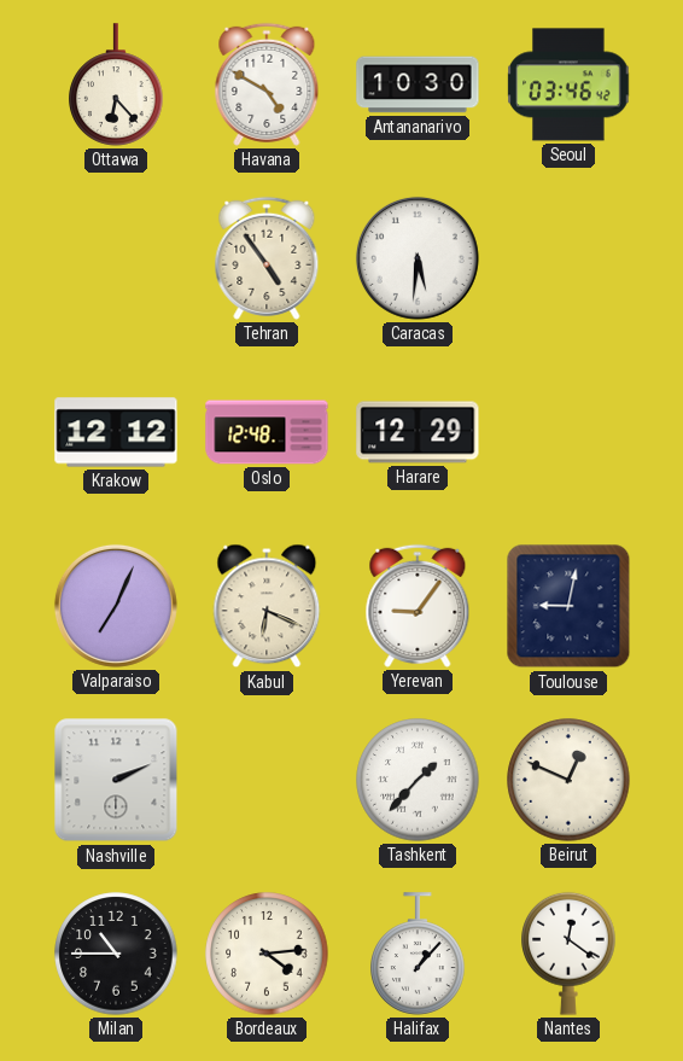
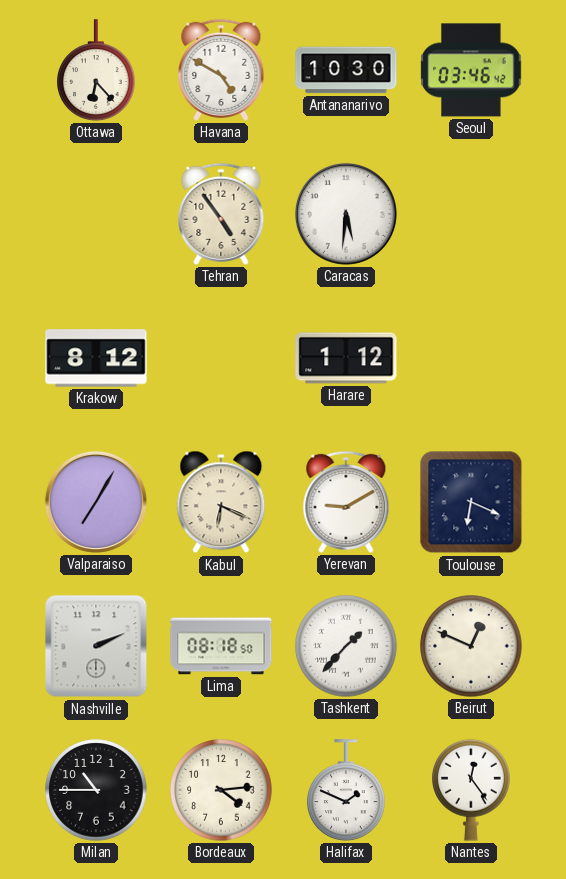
Krakow: 12:12 -> 8:12
Oslo: 12:48 -> none
Harare: 12:29 -> 1:12
Valparaiso: 7:04 -> 7:05
Yerevan: 9:06 -> 9:10
Toulouse: 9:02 -> 6:19
Lima: none -> 08:18
Halifax: 1:07 -> 1:49
Nantes: 12:21 -> 12:24
